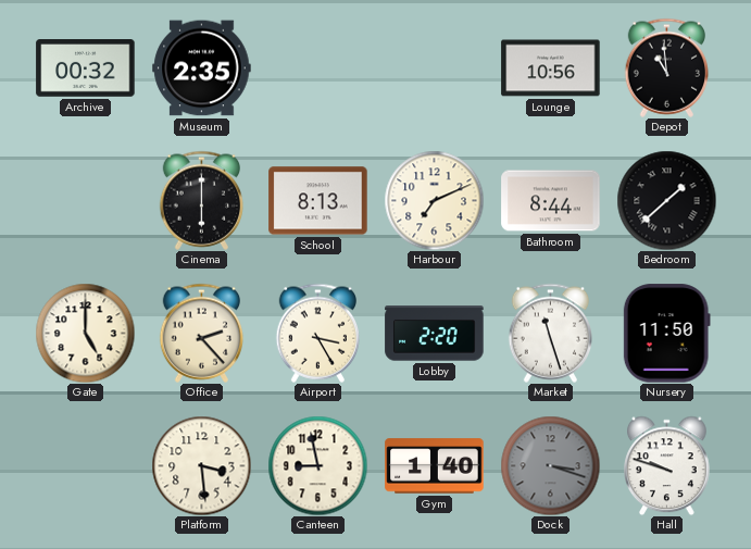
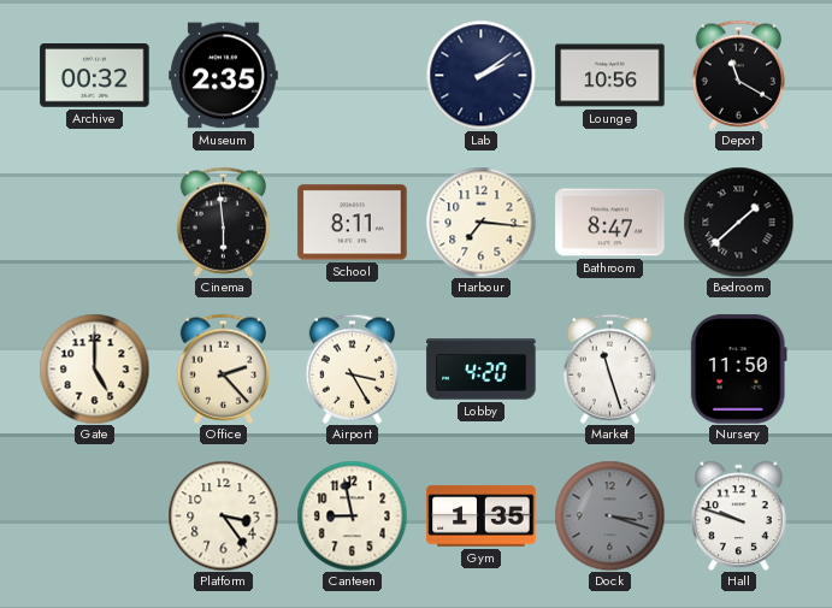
Lab: none -> 2:09
Depot: 10:59 -> 11:20
Cinema: 6:00 -> 5:59
School: 8:13 -> 8:11
Harbour: 7:11 -> 7:16
Bathroom: 8:44 -> 8:47
Lobby: 2:20 -> 4:20
Platform: 3:29 -> 3:24
Gym: 1:40 -> 1:35
